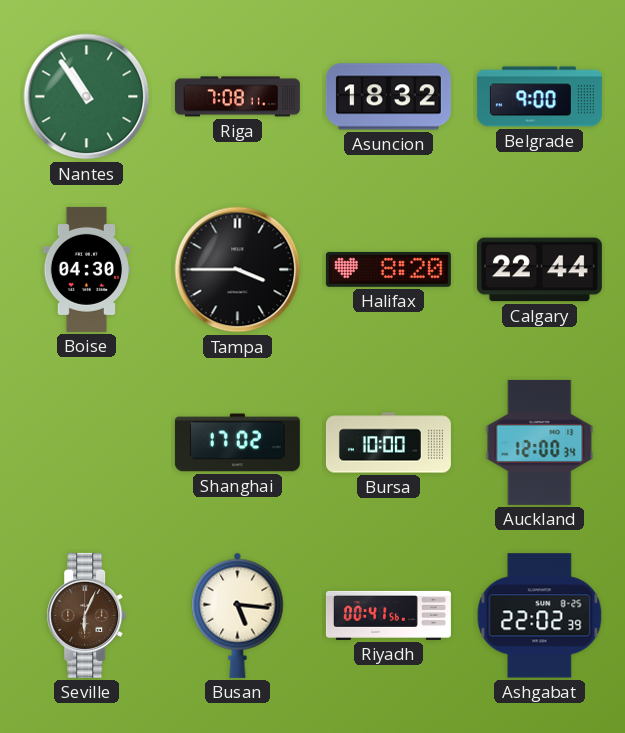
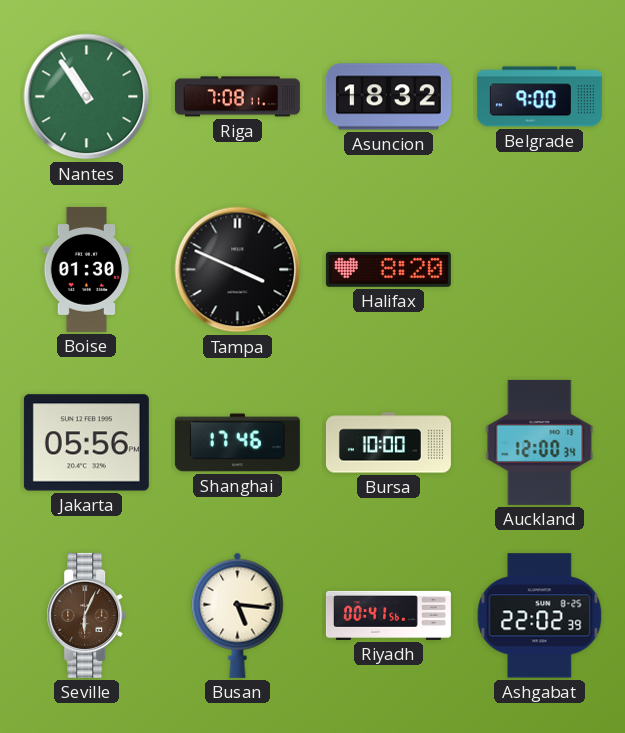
Boise: 04:30 -> 01:30
Tampa: 3:45 -> 3:49
Calgary: 22:44 -> none
Jakarta: none -> 05:56
Shanghai: 17:02 -> 17:46
